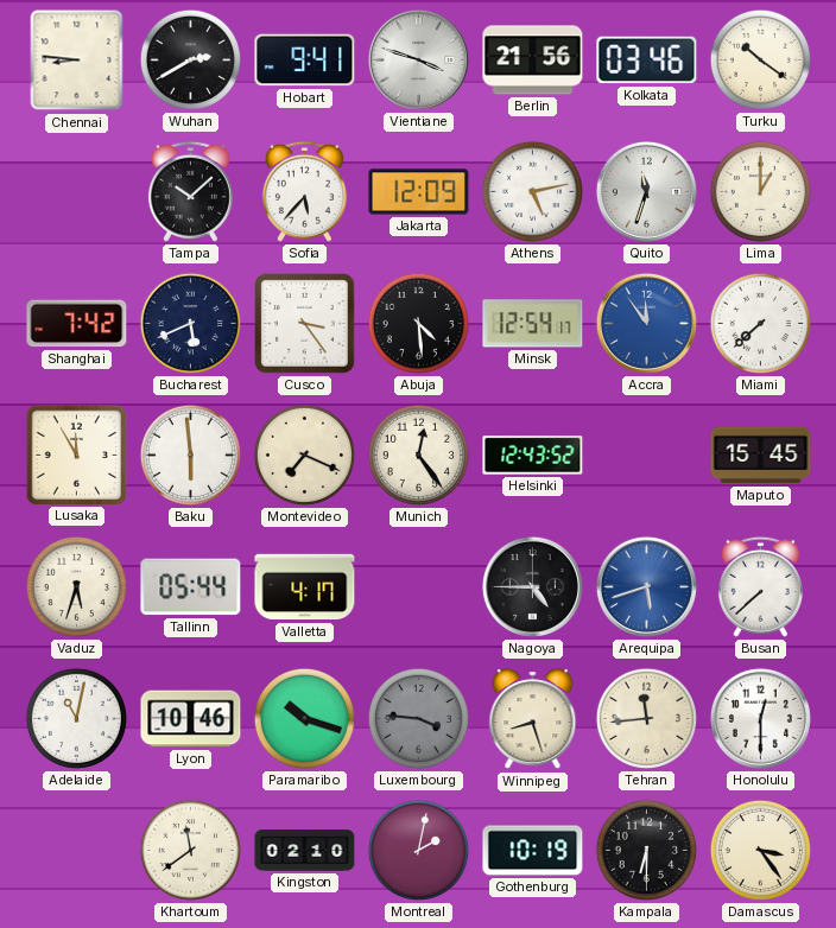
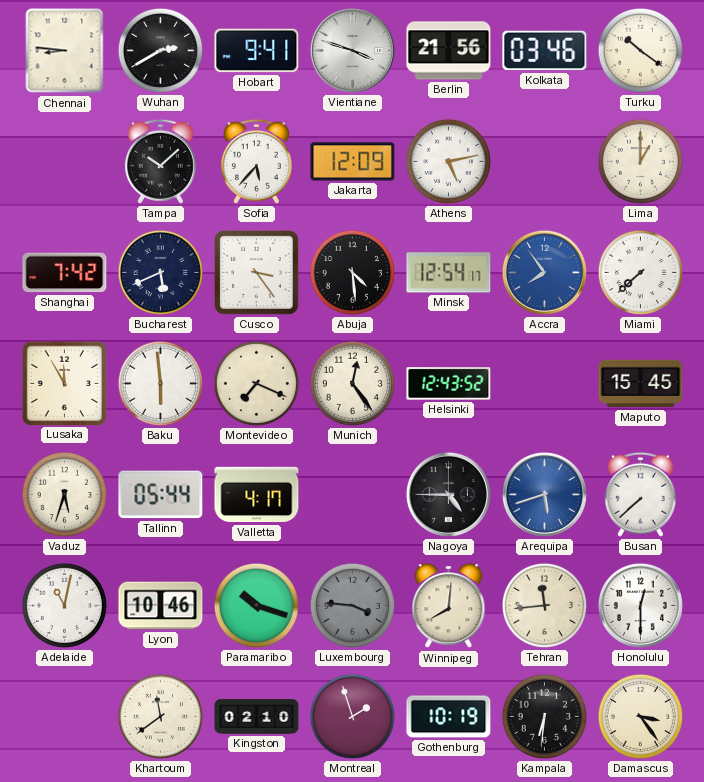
Quito: 11:33 -> none
Accra: 11:54 -> 7:54
Winnipeg: 8:27 -> 8:01
Montreal: 2:02 -> 1:57
Kampala: 6:30 -> 6:31
